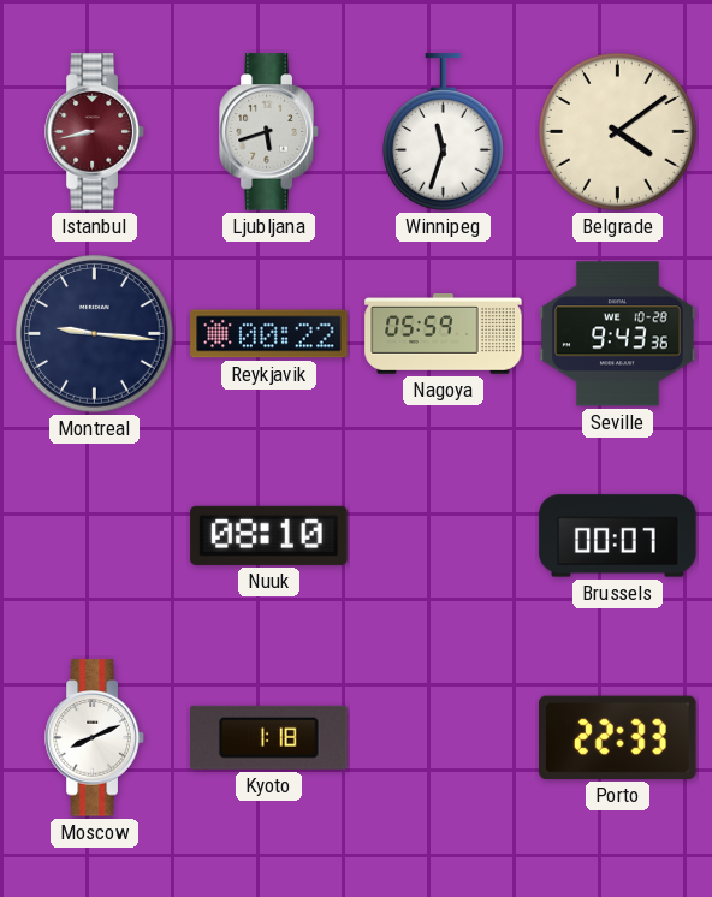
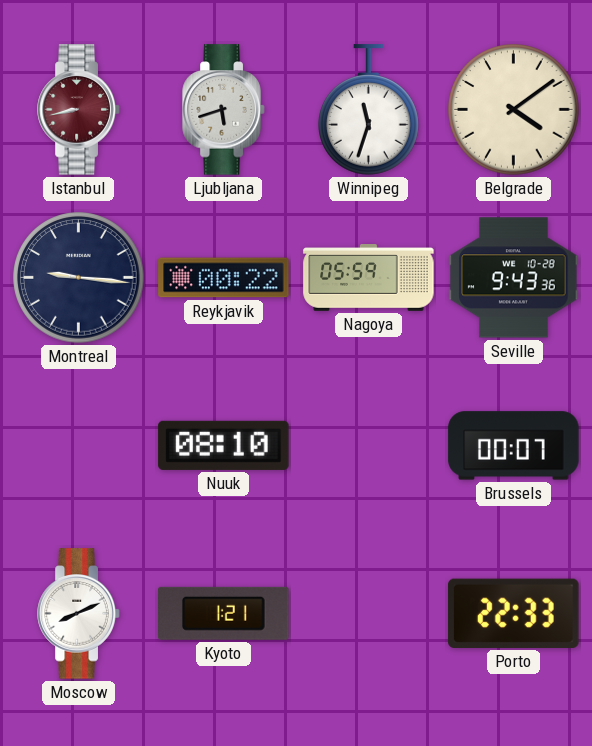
Kyoto: 1:18 -> 1:21
